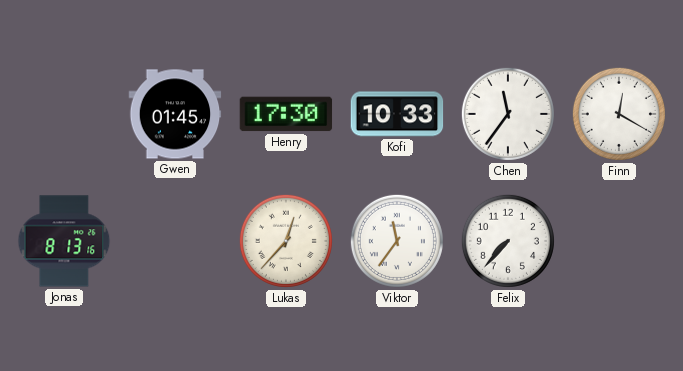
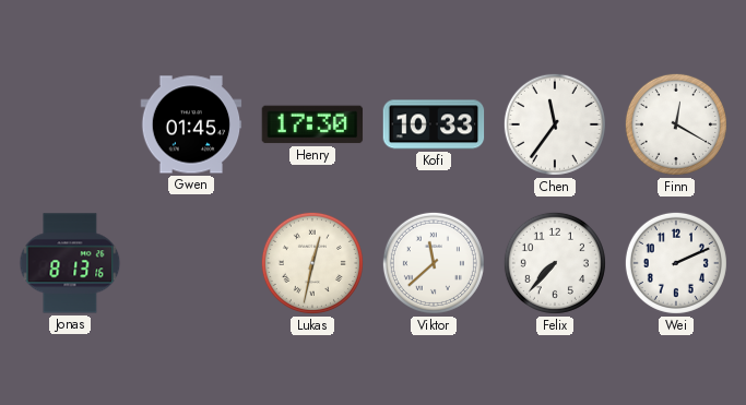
Lukas: 12:37 -> 12:32
Viktor: 11:36 -> 11:38
Wei: none -> 2:11
